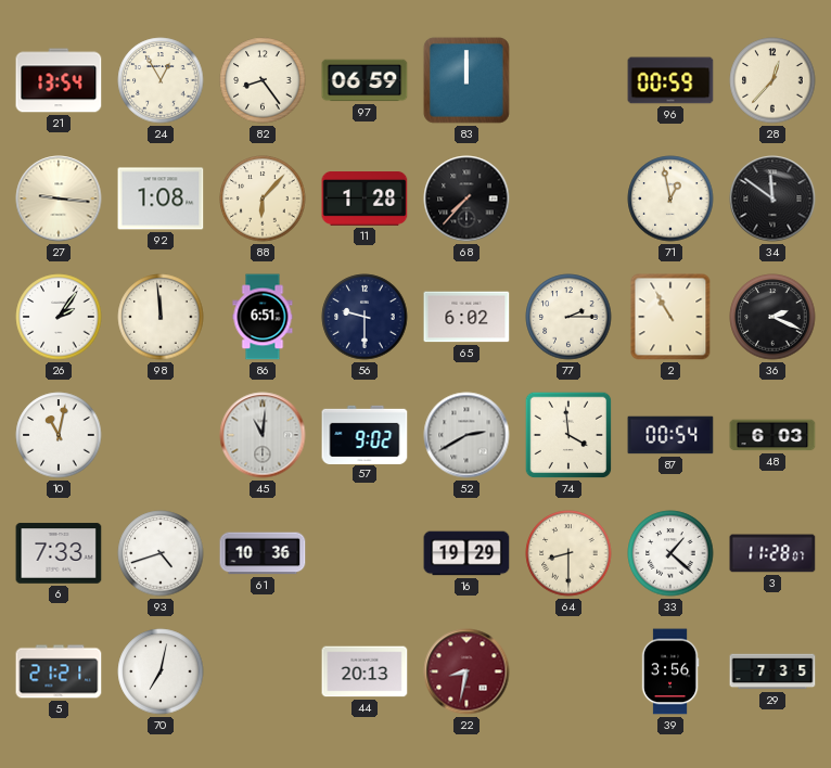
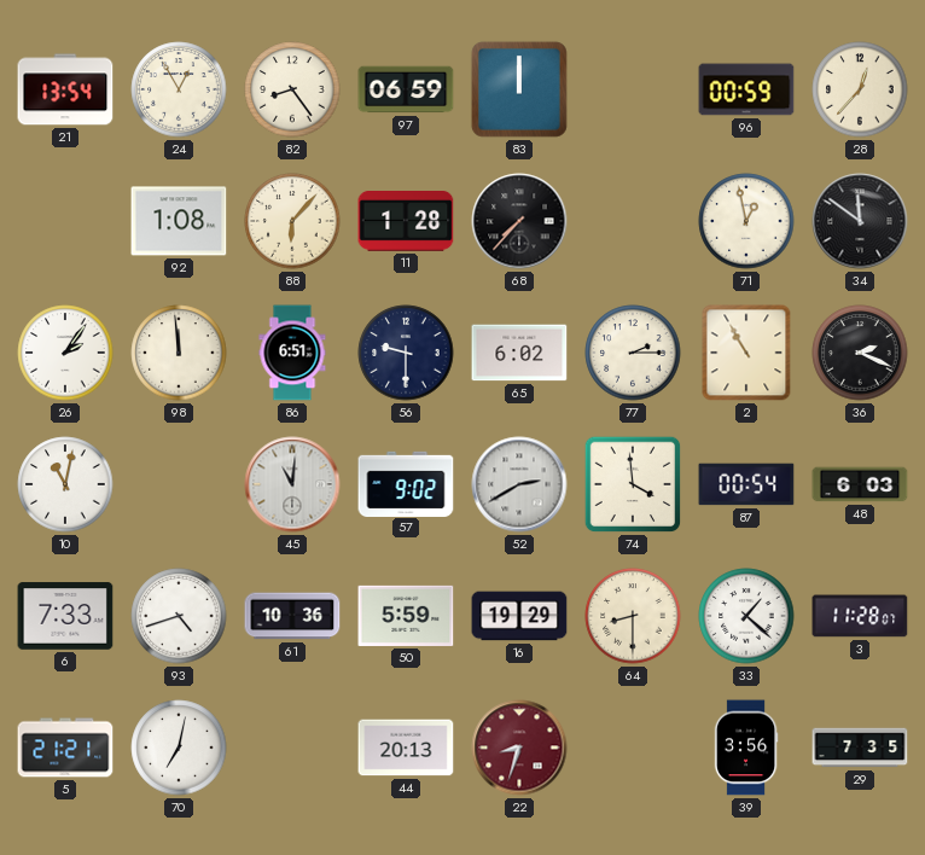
27: 9:16 -> none
50: none -> 5:59
22: 8:32 -> 8:33
